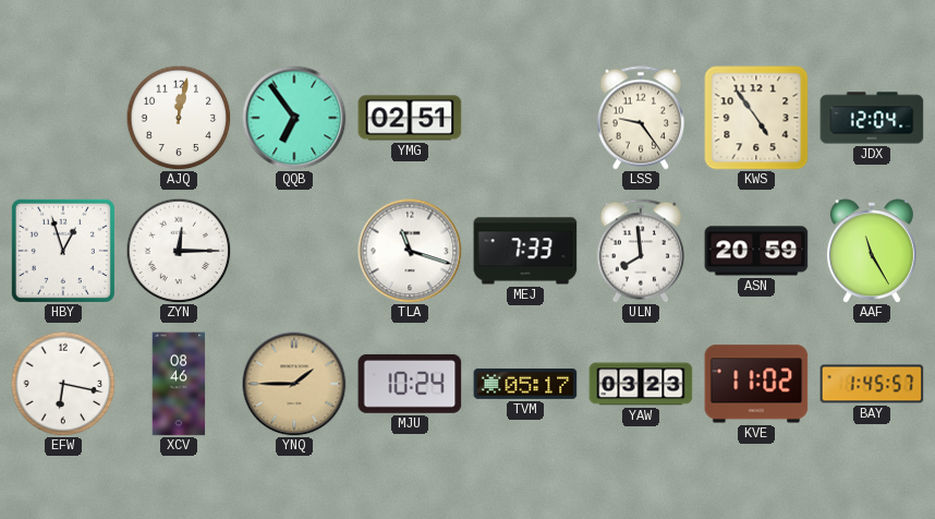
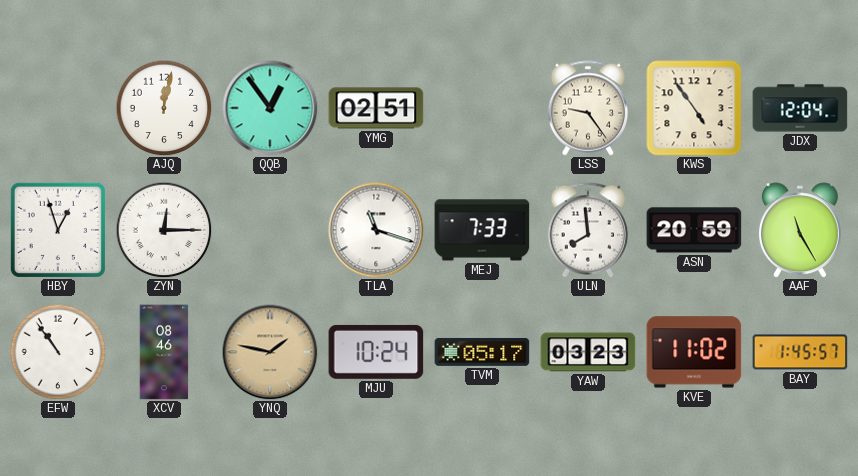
QQB: 6:54 -> 12:54
EFW: 6:17 -> 10:54
YNQ: 1:45 -> 1:47
